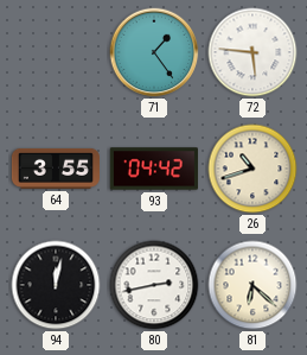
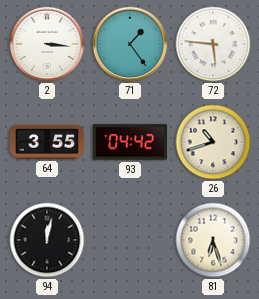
2: none -> 3:16
80: 2:43 -> none
81: 6:22 -> 6:27
